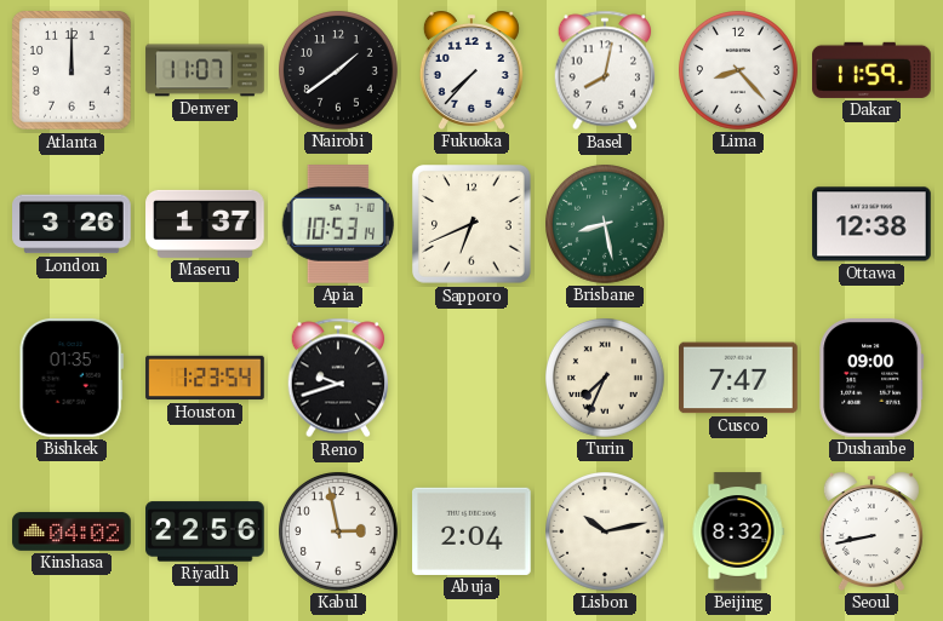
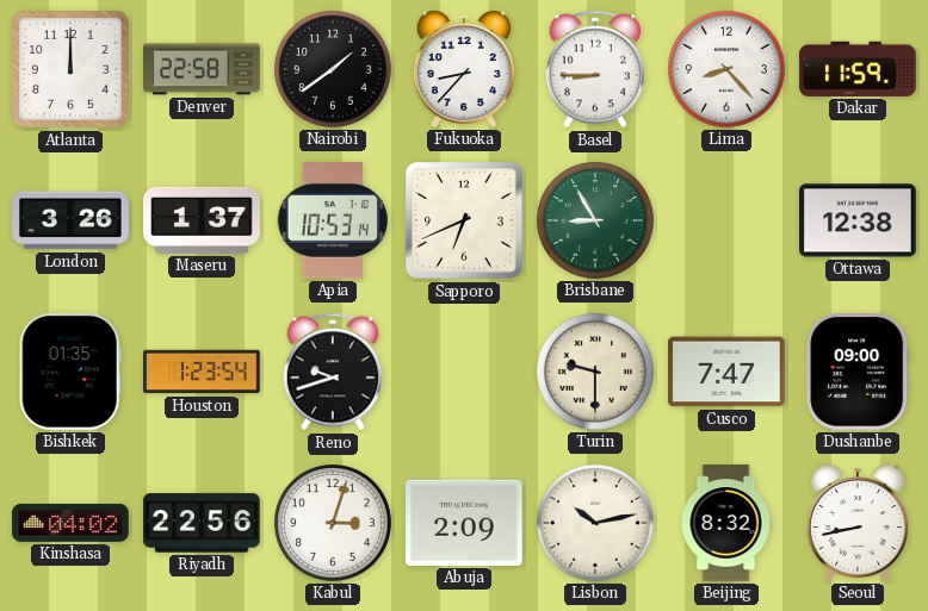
Denver: 11:07 -> 22:58
Fukuoka: 7:37 -> 8:37
Basel: 8:02 -> 8:45
Brisbane: 8:28 -> 8:55
Turin: 7:34 -> 9:30
Kabul: 2:58 -> 3:03
Abuja: 2:04 -> 2:09
